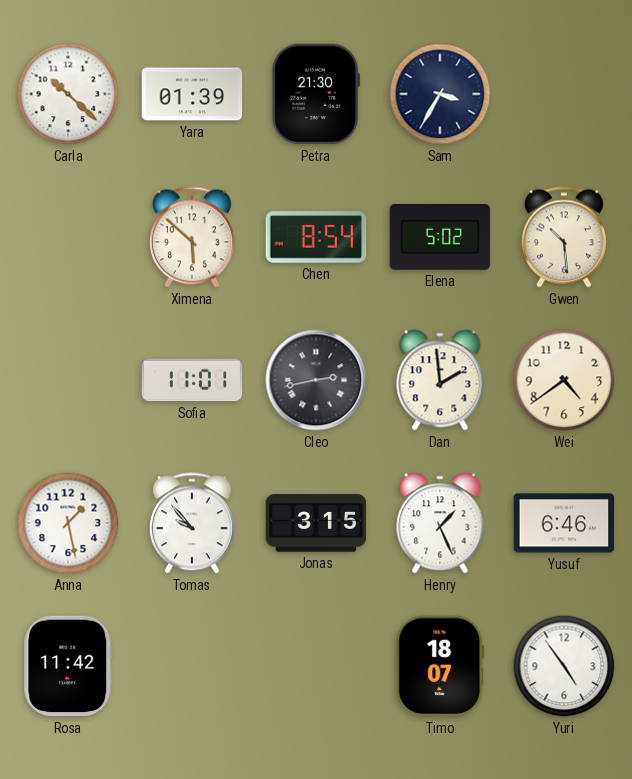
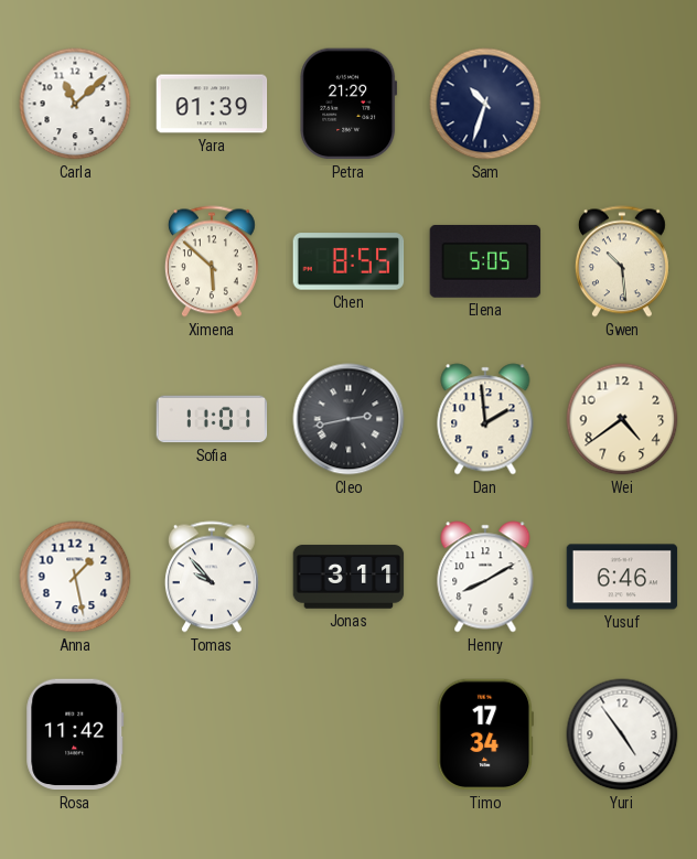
Carla: 10:22 -> 11:08
Petra: 21:30 -> 21:29
Sam: 3:35 -> 10:33
Chen: 8:54 -> 8:55
Elena: 5:02 -> 5:05
Jonas: 3:15 -> 3:11
Henry: 1:26 -> 8:10
Timo: 18:07 -> 17:34
